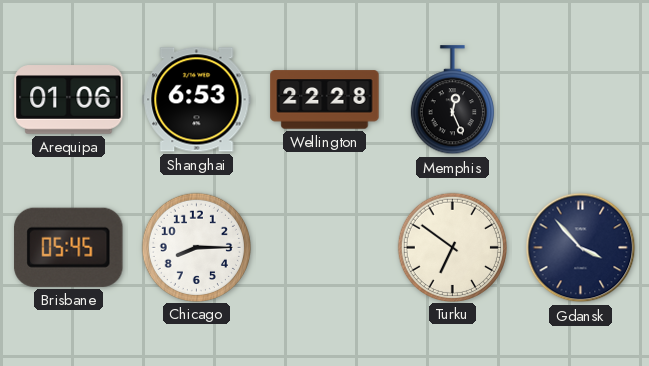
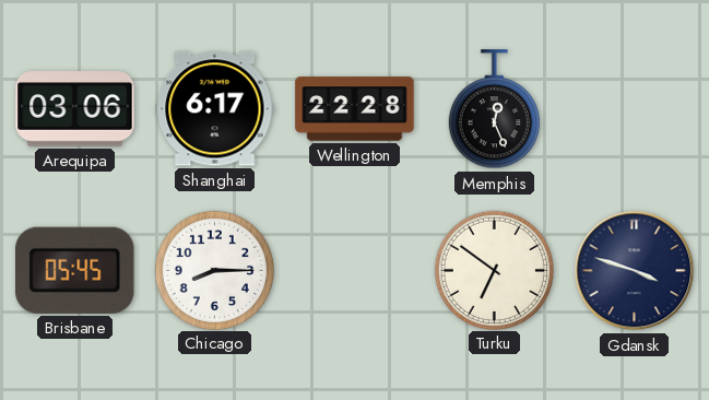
Arequipa: 01:06 -> 03:06
Shanghai: 6:53 -> 6:17
Gdansk: 3:53 -> 3:48
